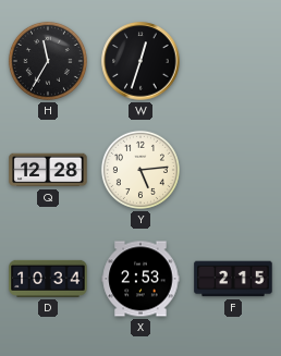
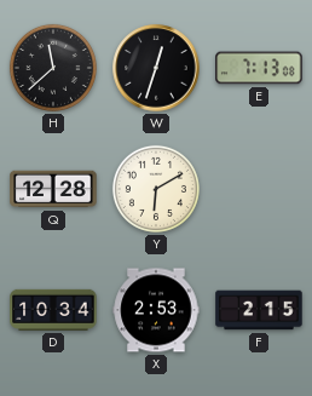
H: 11:35 -> 11:38
E: none -> 7:13
Y: 5:14 -> 6:10
